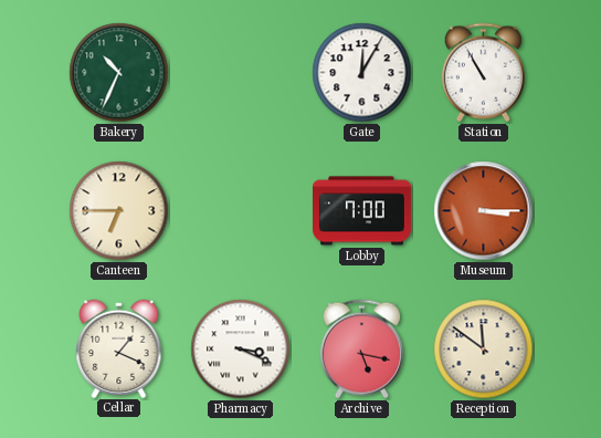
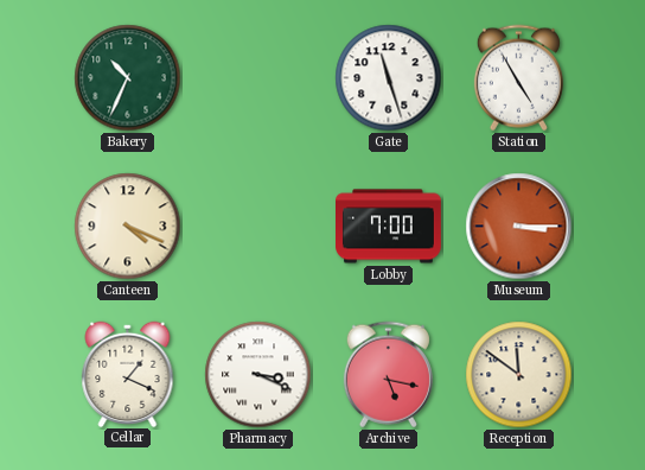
Gate: 12:05 -> 11:27
Station: 10:55 -> 4:55
Canteen: 6:45 -> 4:19
